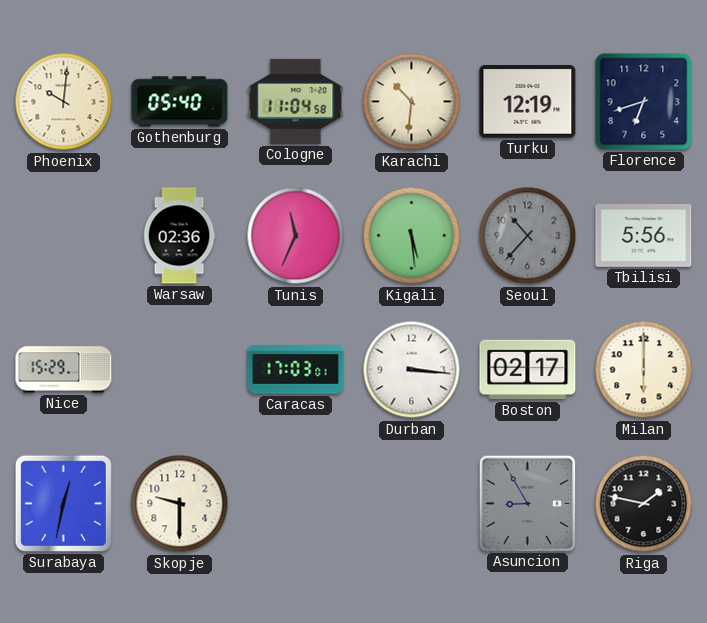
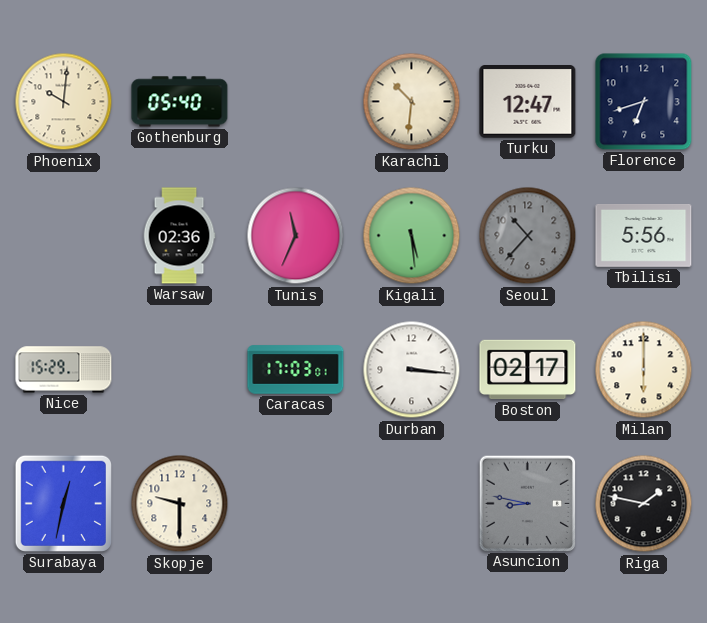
Cologne: 11:04 -> none
Turku: 12:19 -> 12:47
Asuncion: 8:55 -> 8:47
